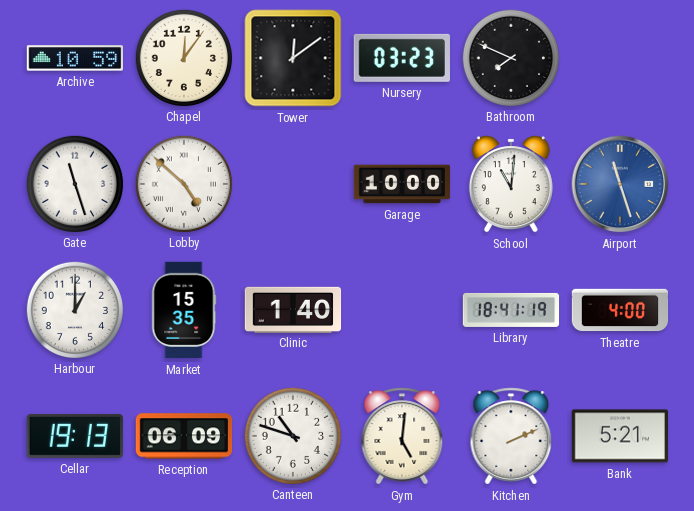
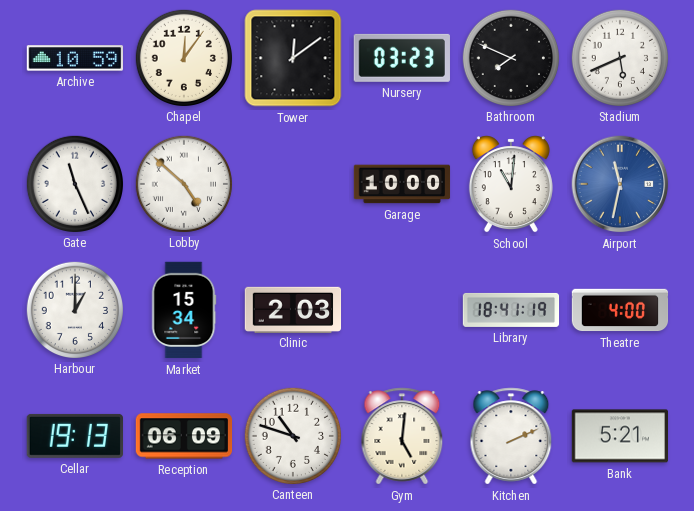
Stadium: none -> 5:41
Gate: 11:27 -> 11:26
Airport: 11:27 -> 11:32
Market: 15:35 -> 15:34
Clinic: 1:40 -> 2:03
